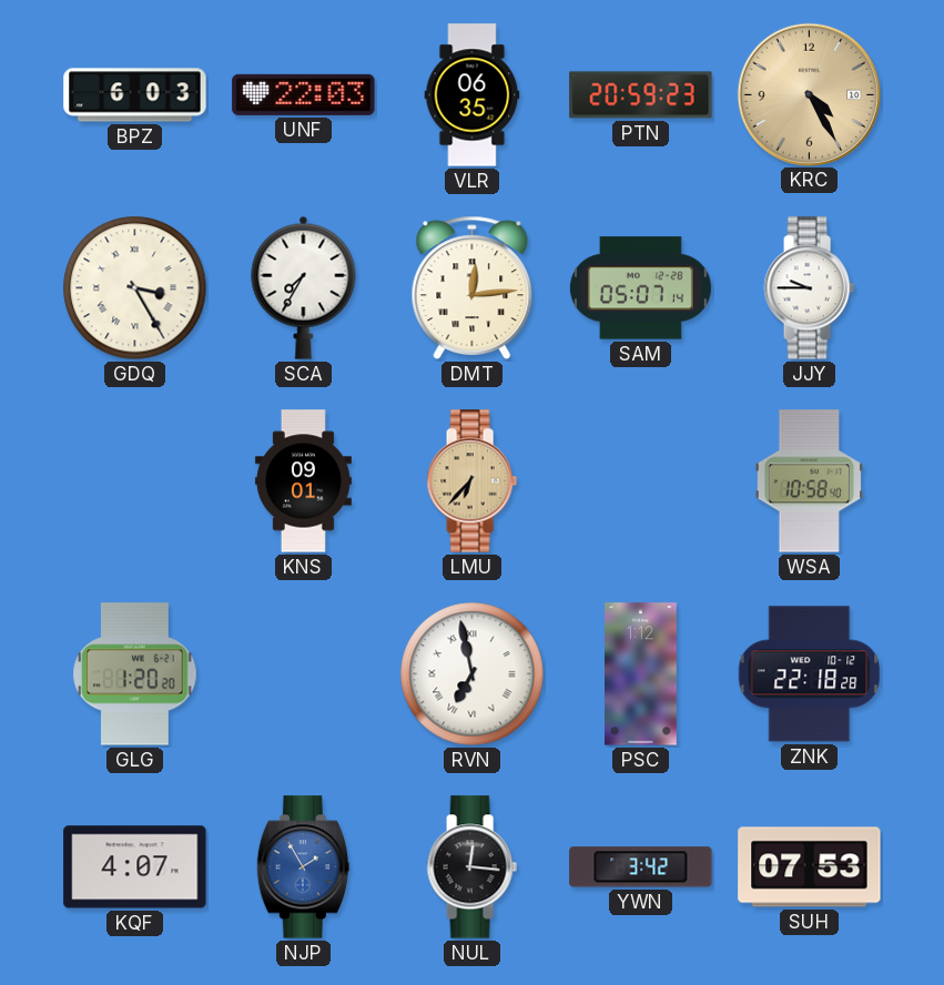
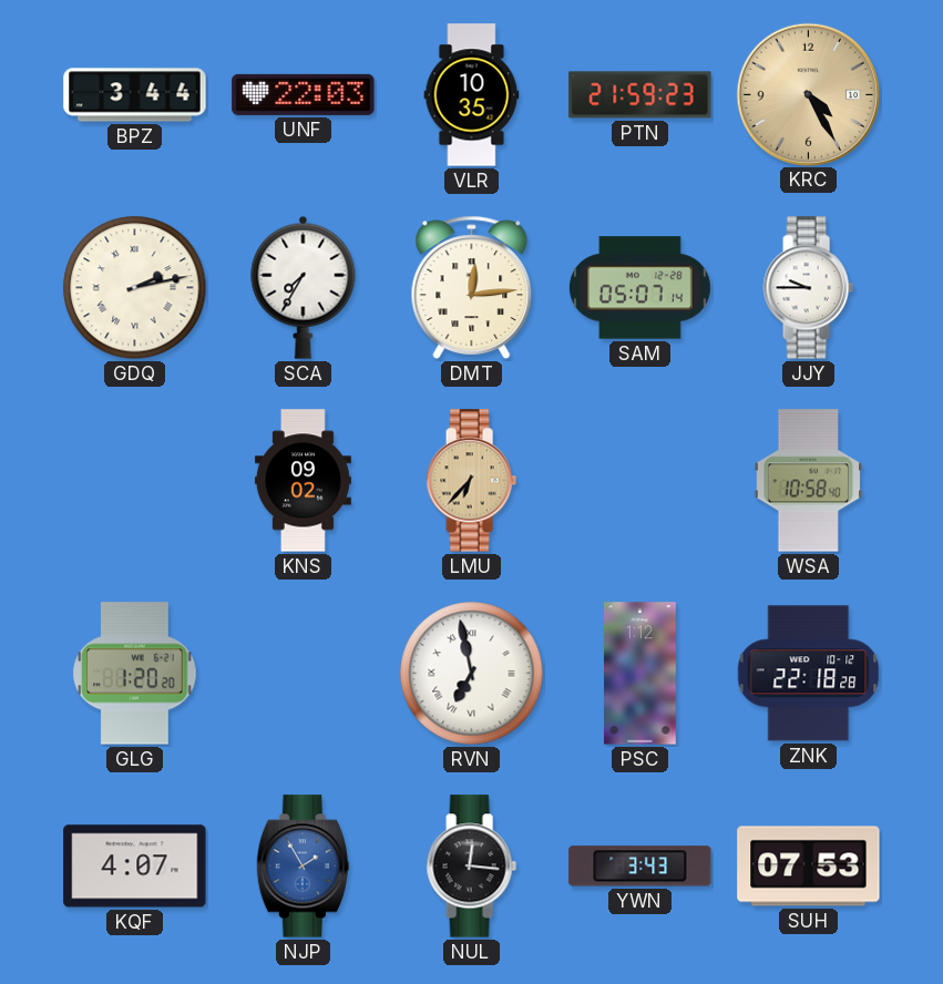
BPZ: 6:03 -> 3:44
VLR: 06:35 -> 10:35
PTN: 20:59 -> 21:59
GDQ: 3:25 -> 2:13
KNS: 09:01 -> 09:02
YWN: 3:42 -> 3:43
